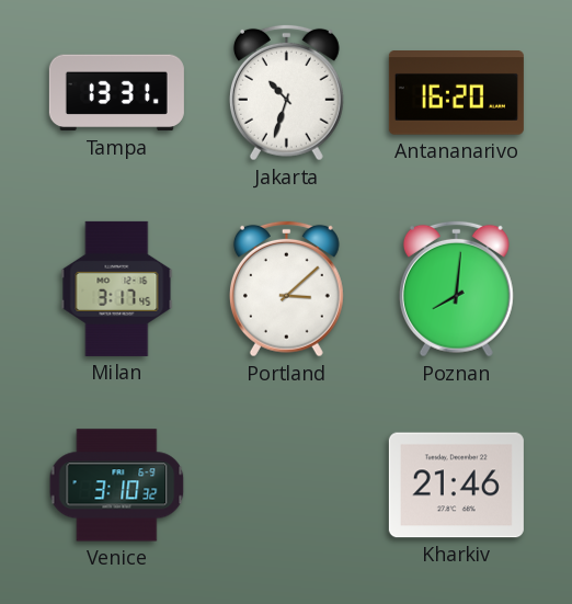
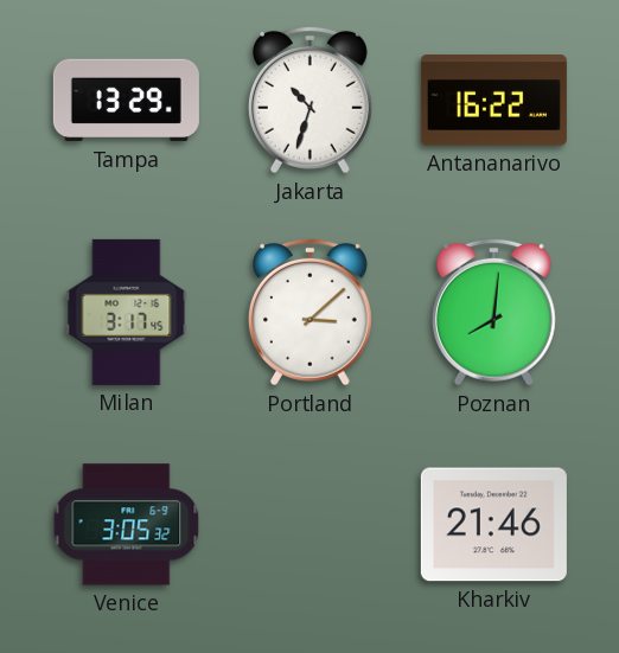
Tampa: 13:31 -> 13:29
Antananarivo: 16:20 -> 16:22
Venice: 3:10 -> 3:05
